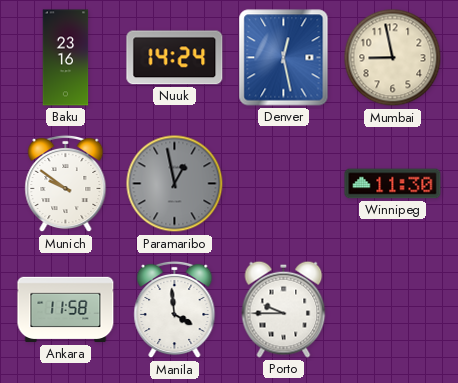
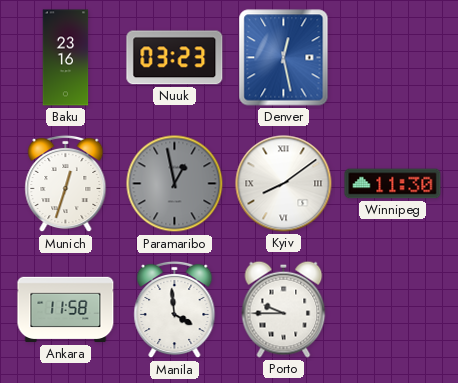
Nuuk: 14:24 -> 03:23
Mumbai: 8:58 -> none
Munich: 9:51 -> 12:33
Kyiv: none -> 8:09
